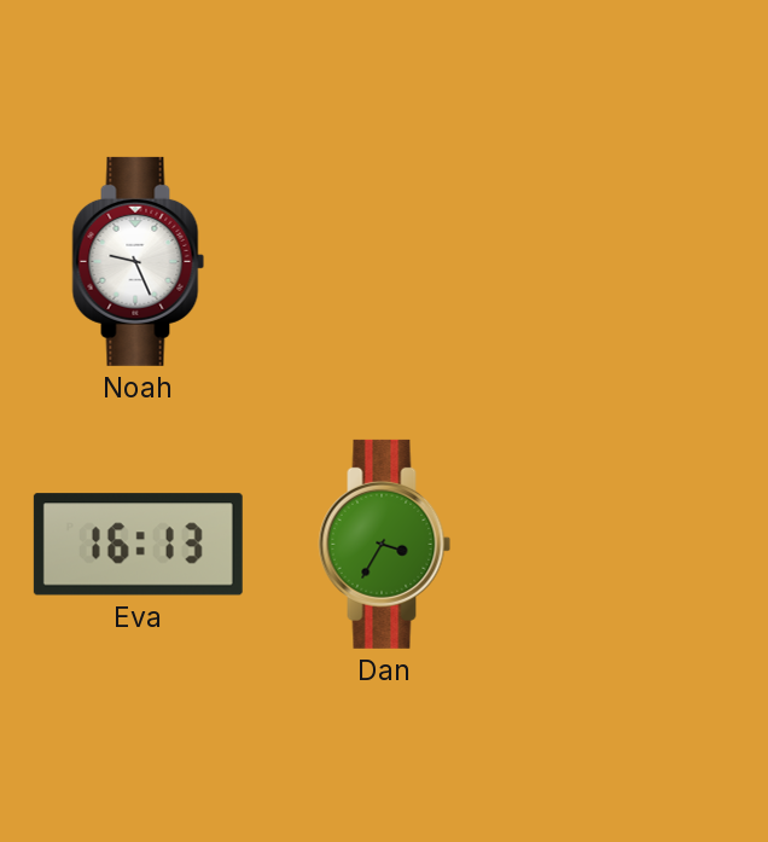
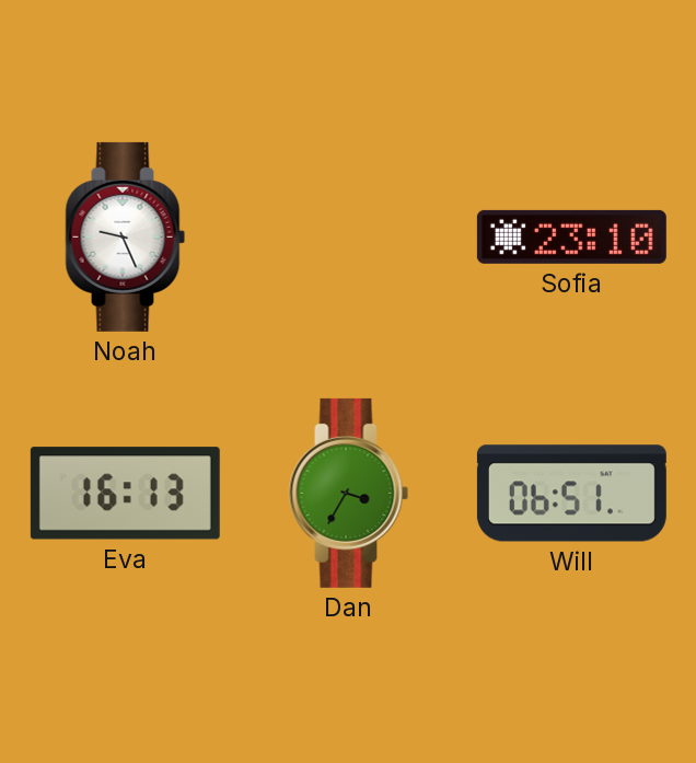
Sofia: none -> 23:10
Will: none -> 06:51
